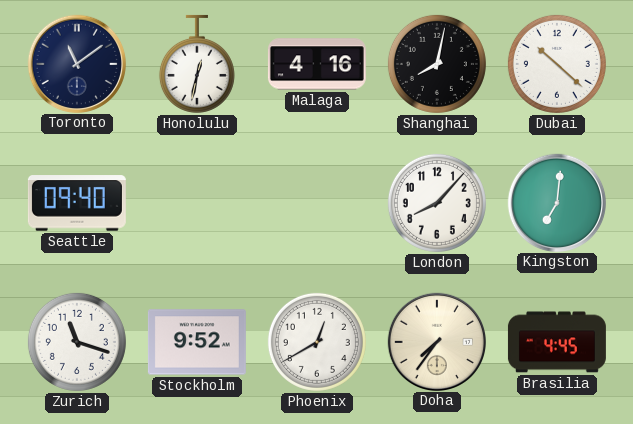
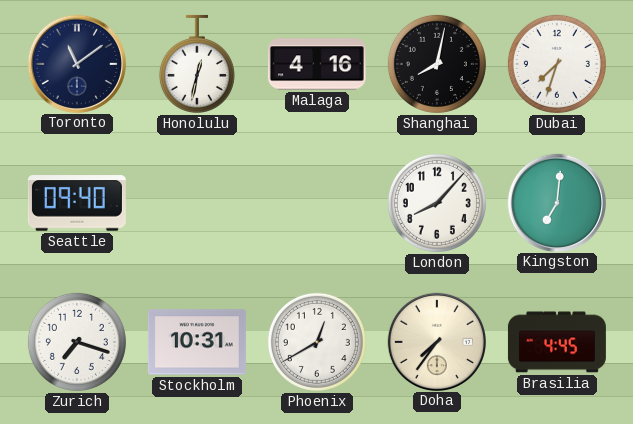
Dubai: 10:22 -> 7:33
Zurich: 11:18 -> 7:18
Stockholm: 9:52 -> 10:31
